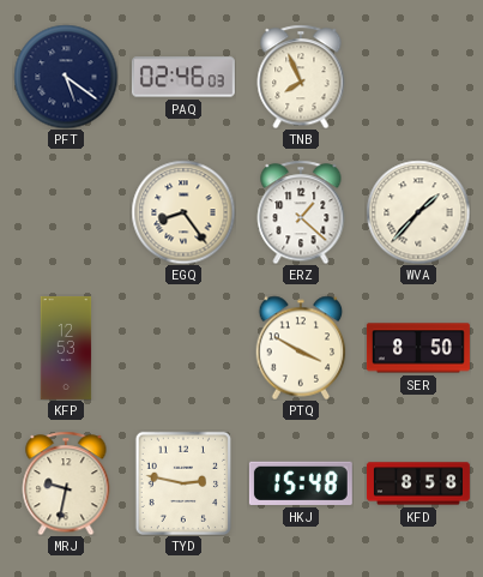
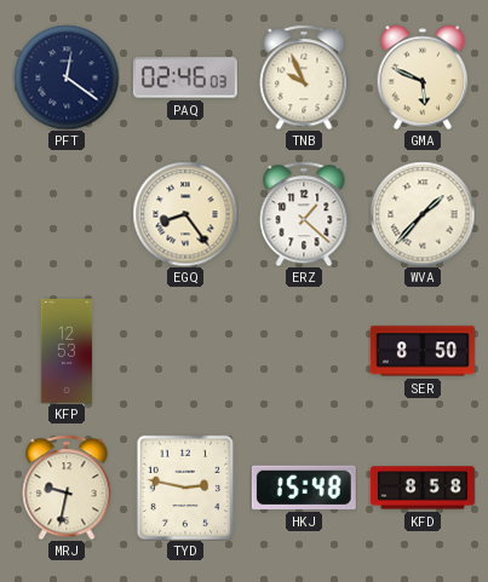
PFT: 5:21 -> 12:21
TNB: 7:56 -> 9:56
GMA: none -> 5:49
PTQ: 3:50 -> none
